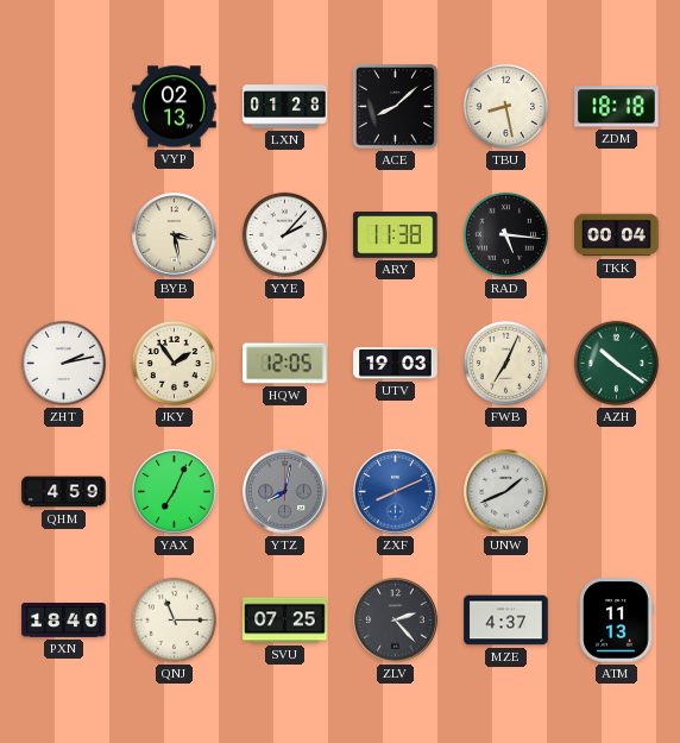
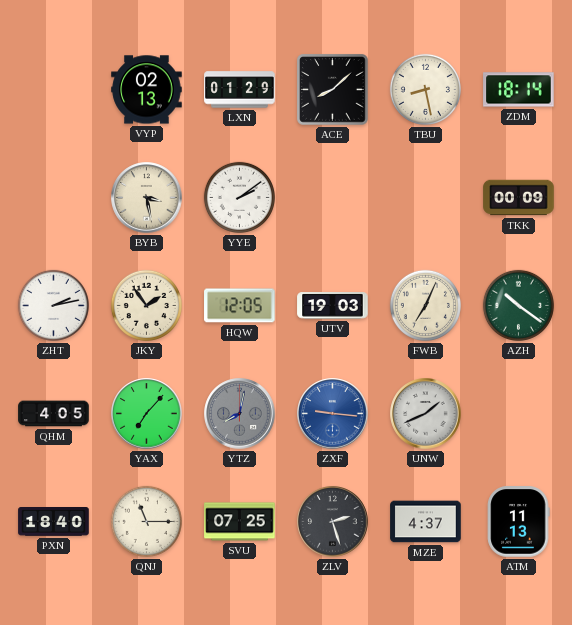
LXN: 01:28 -> 01:29
ZDM: 18:18 -> 18:14
YYE: 2:07 -> 2:09
ARY: 11:38 -> none
RAD: 5:16 -> none
TKK: 00:04 -> 00:09
QHM: 4:59 -> 4:05
YAX: 7:04 -> 7:07
ZXF: 8:11 -> 9:16
ZLV: 2:23 -> 2:27
